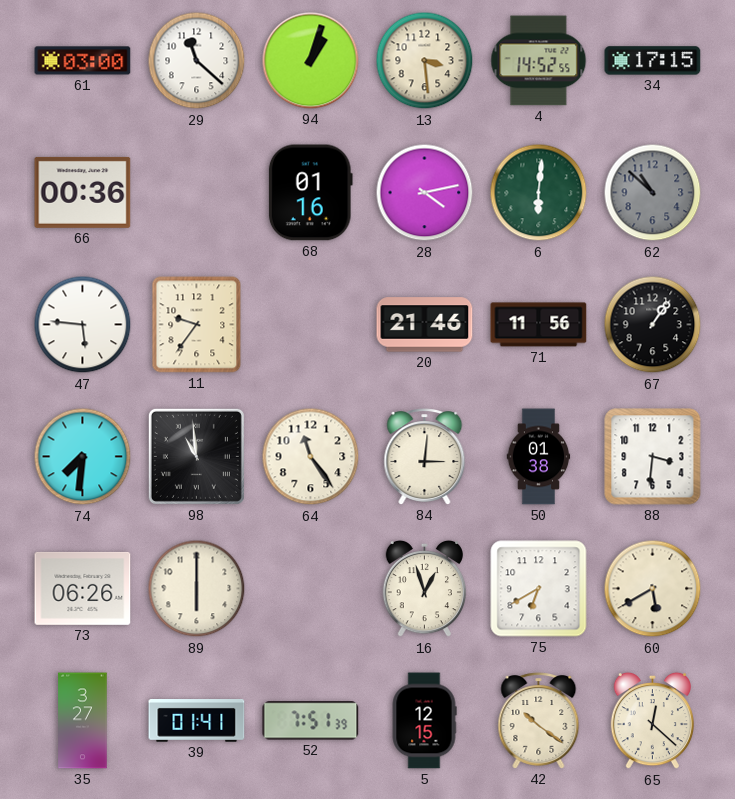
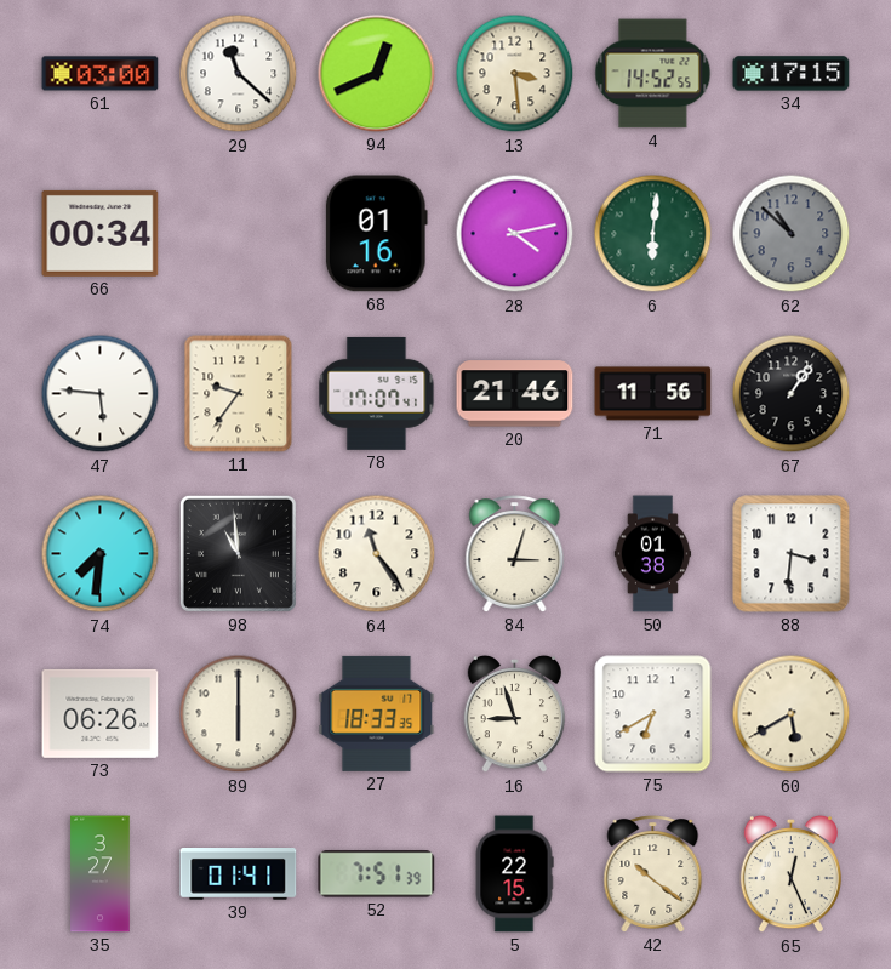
94: 1:03 -> 12:41
66: 00:36 -> 00:34
78: none -> 17:07
84: 3:01 -> 3:03
27: none -> 18:33
16: 12:57 -> 8:57
5: 12:15 -> 22:15
65: 12:22 -> 12:26
